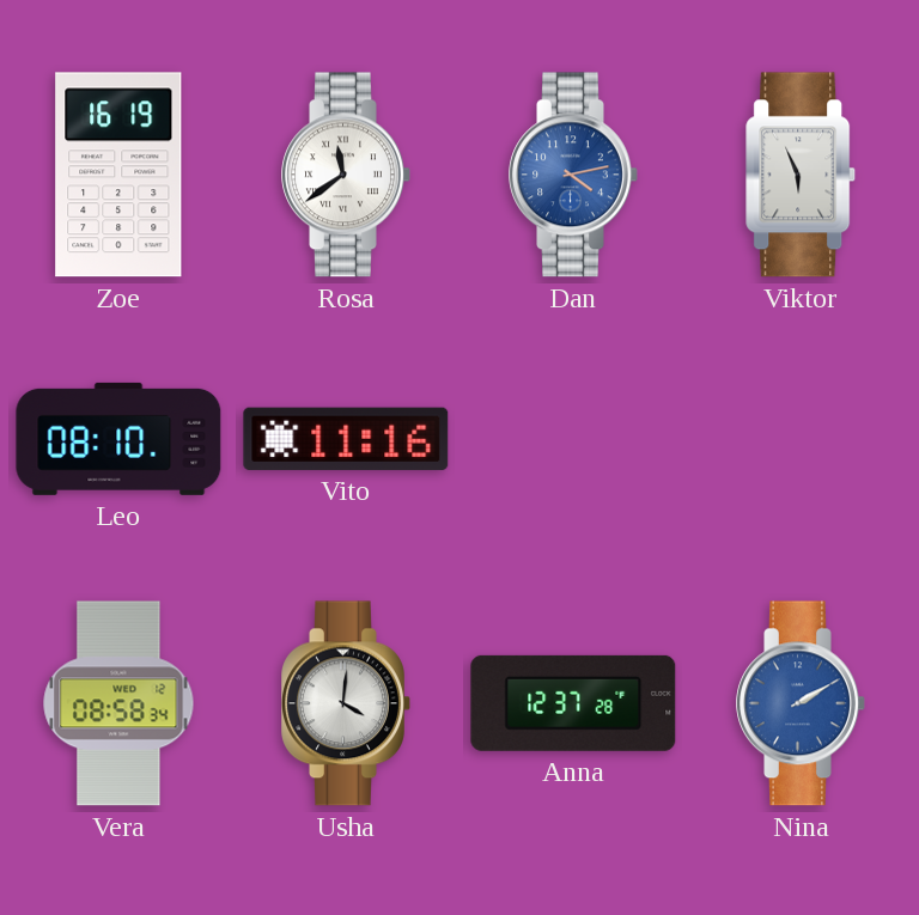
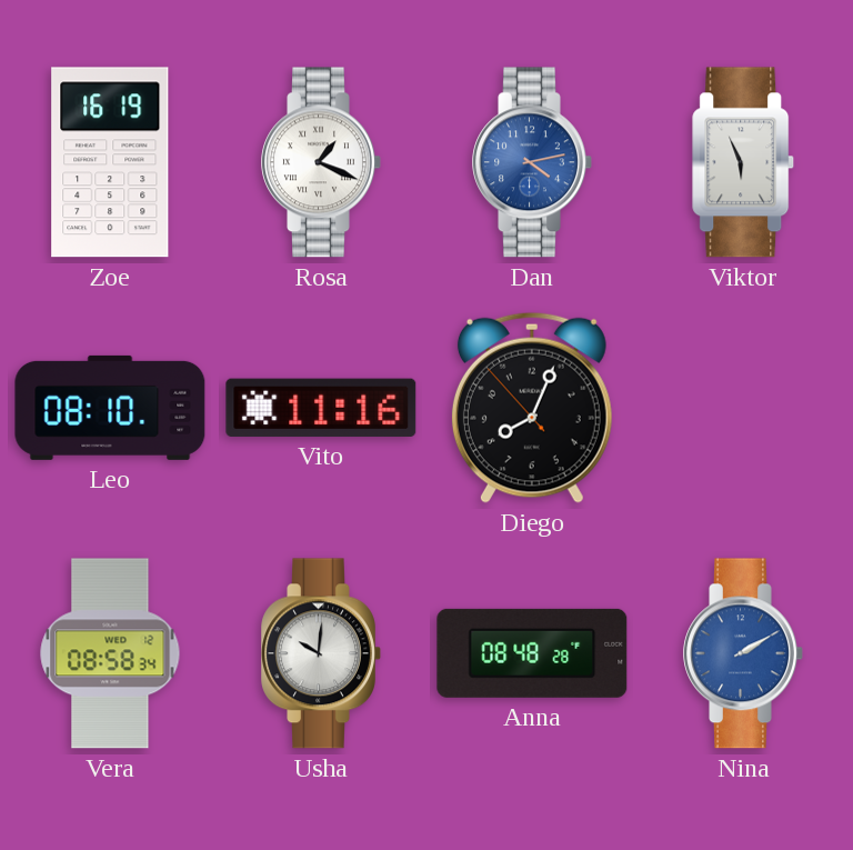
Rosa: 11:39 -> 1:19
Diego: none -> 8:03
Usha: 4:01 -> 10:01
Anna: 12:37 -> 08:48
